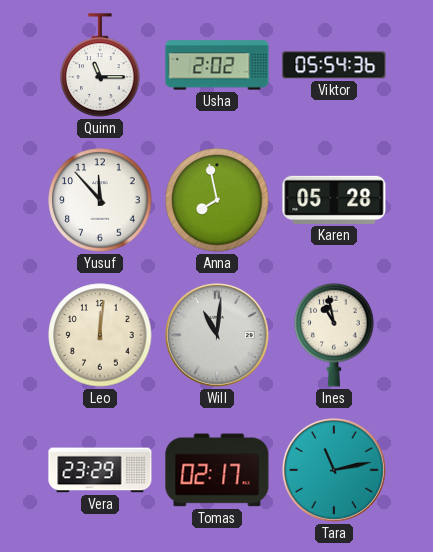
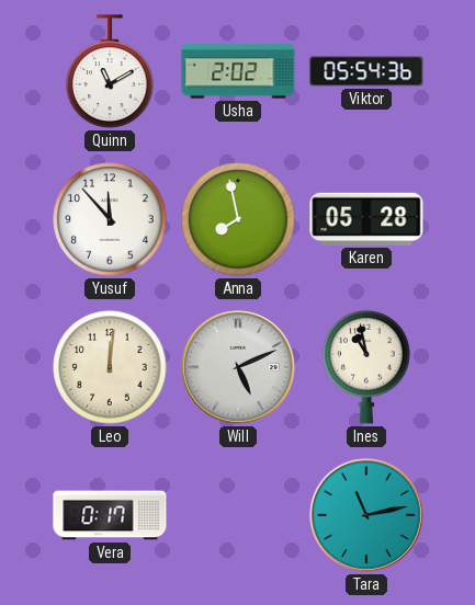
Quinn: 11:15 -> 11:10
Will: 11:01 -> 5:11
Vera: 23:29 -> 0:17
Tomas: 02:17 -> none
